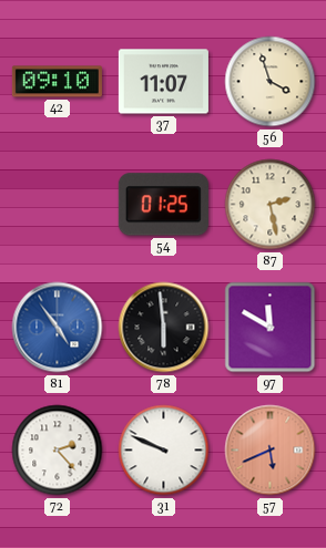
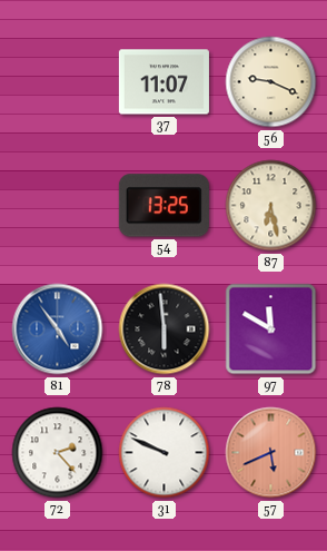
42: 09:10 -> none
56: 3:57 -> 9:19
54: 01:25 -> 13:25
87: 2:28 -> 6:28
